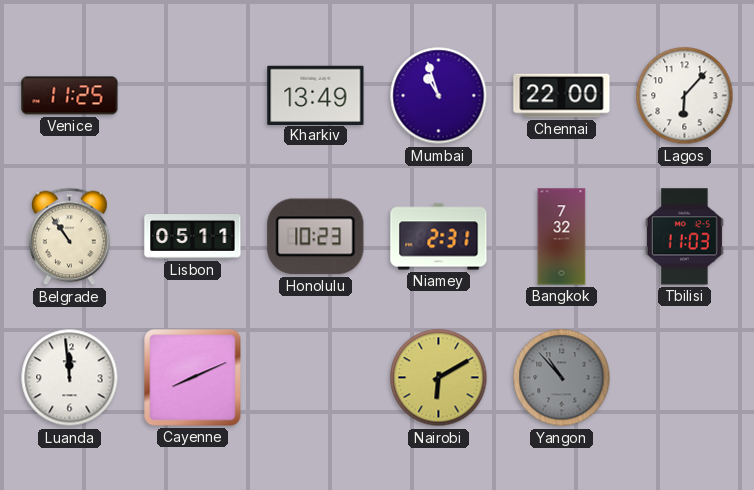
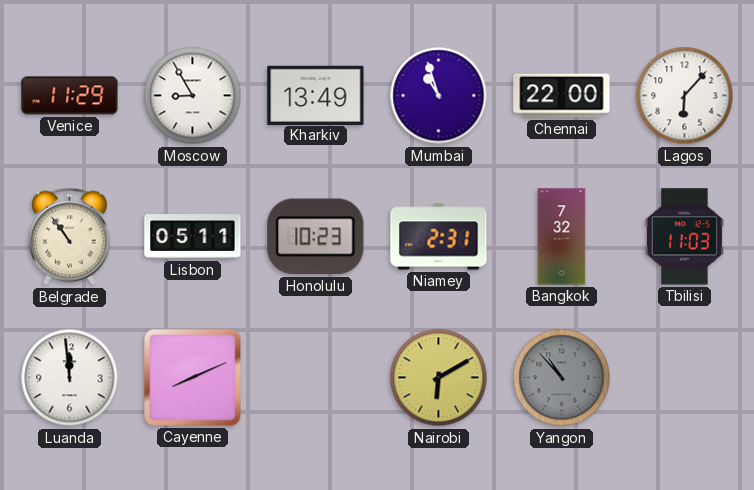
Venice: 11:25 -> 11:29
Moscow: none -> 8:55
